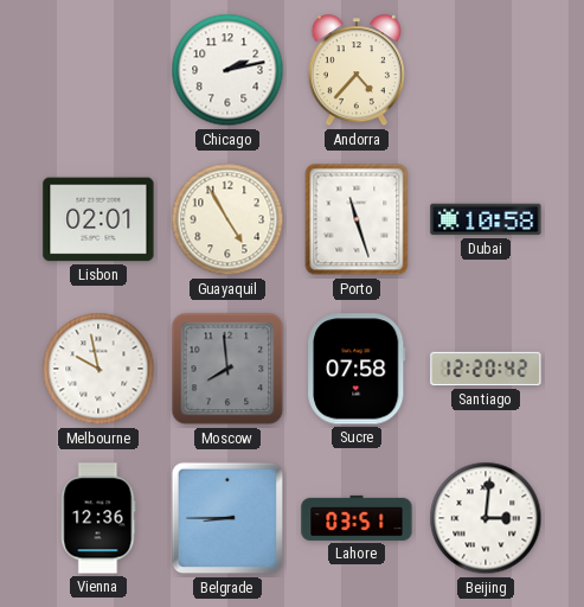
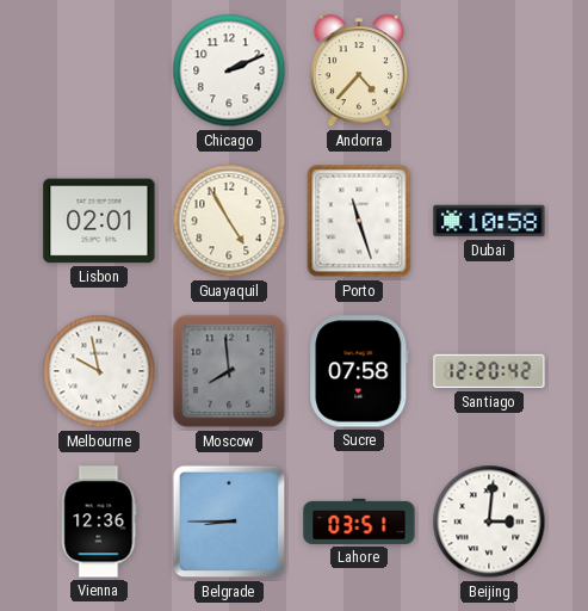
Chicago: 2:13 -> 2:11
